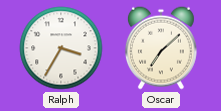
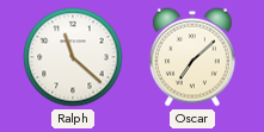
Ralph: 3:35 -> 11:22
